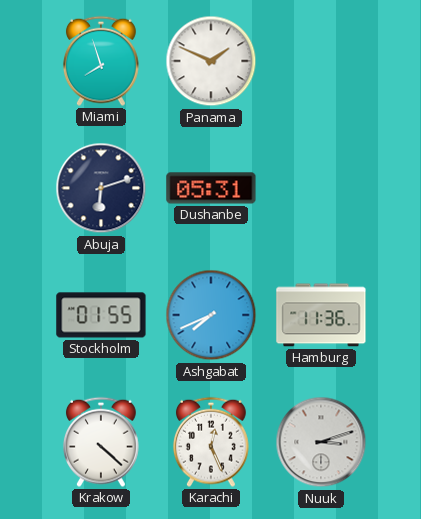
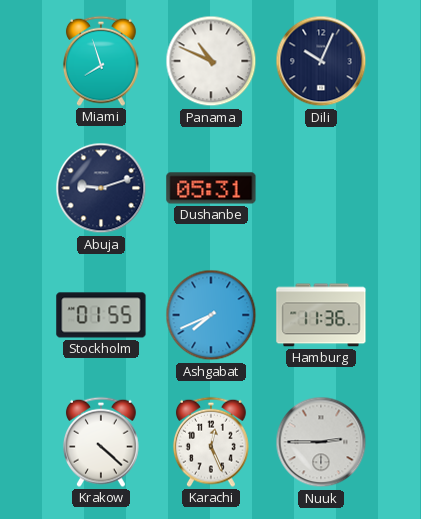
Panama: 1:49 -> 10:49
Dili: none -> 10:04
Abuja: 6:12 -> 9:12
Nuuk: 3:12 -> 2:45
